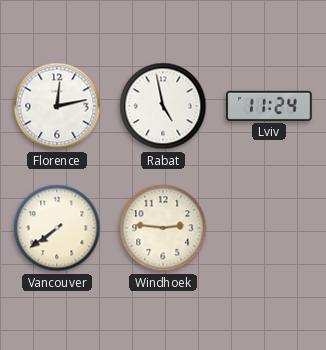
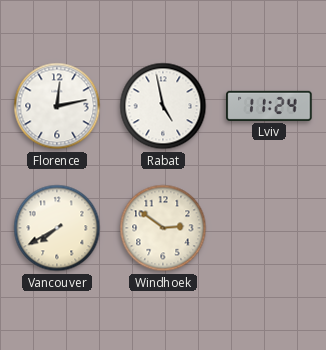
Vancouver: 7:39 -> 7:40
Windhoek: 2:46 -> 2:51
